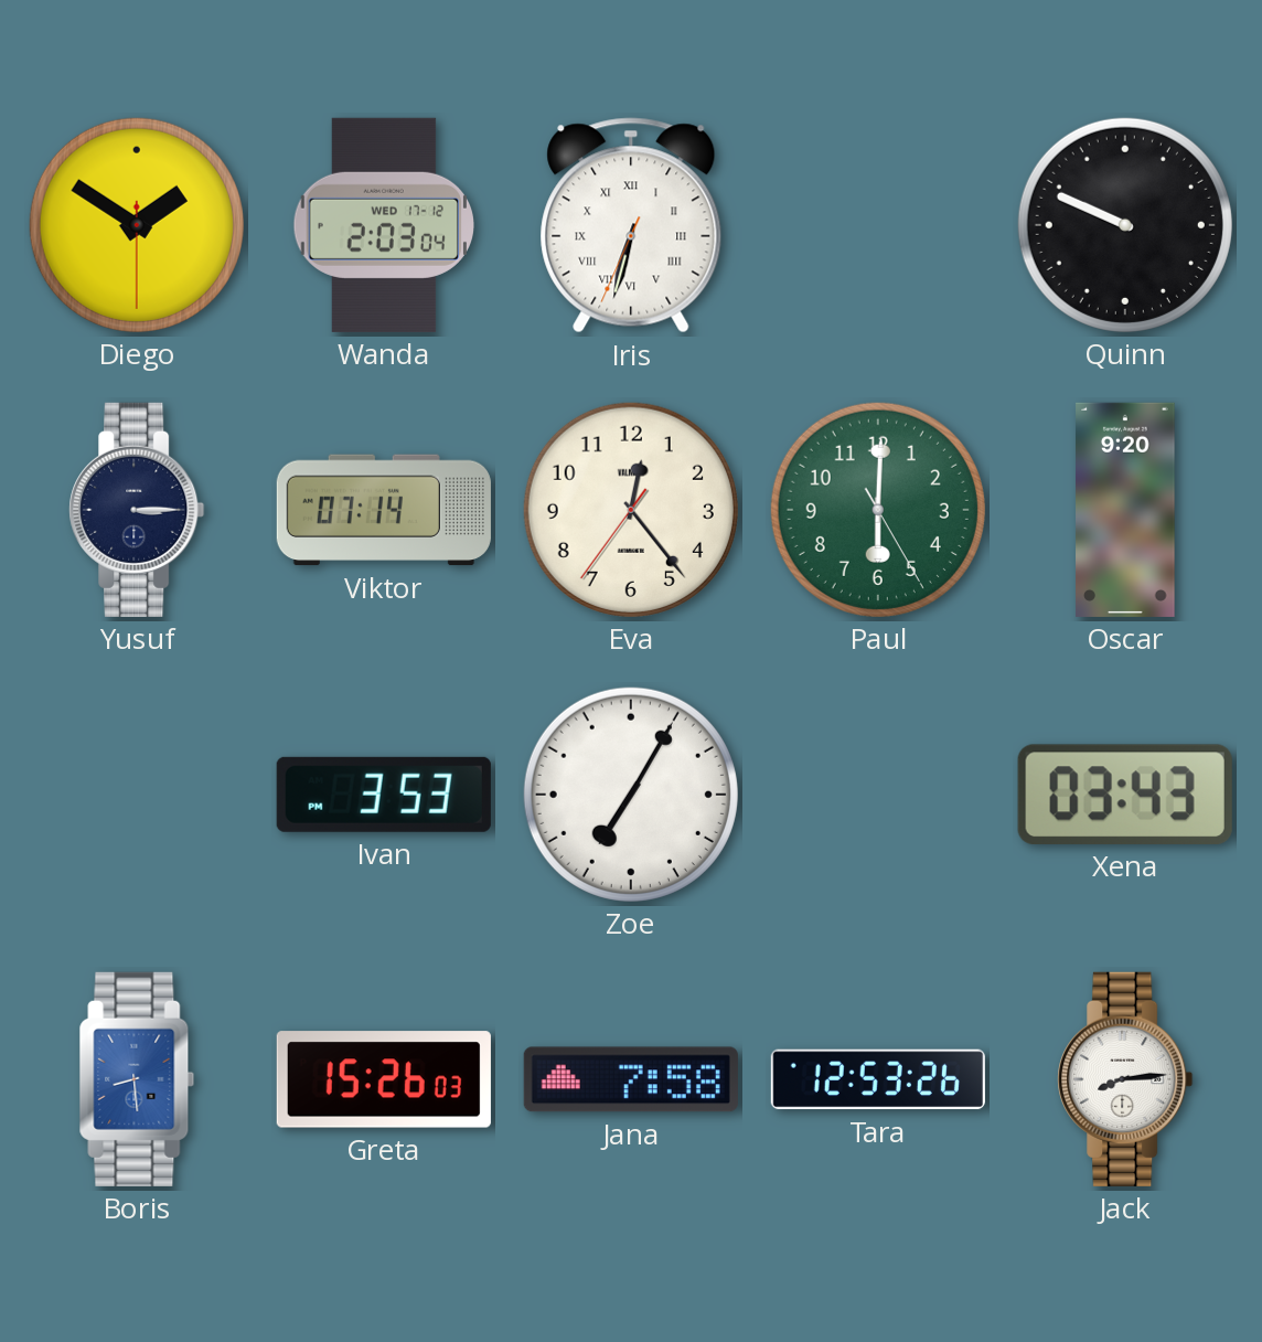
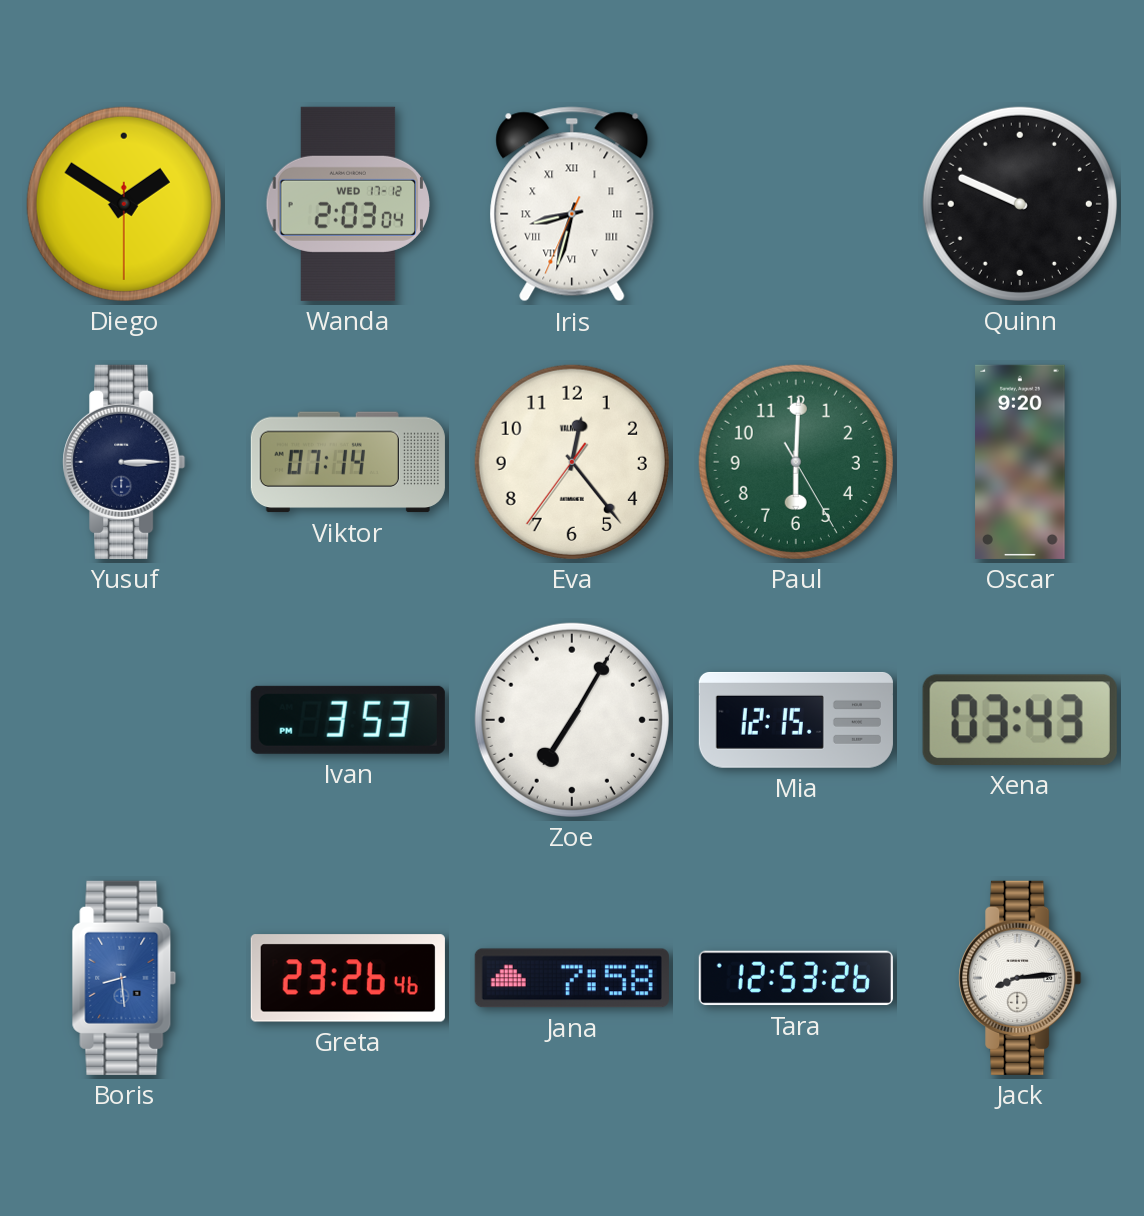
Iris: 6:32 -> 8:32
Mia: none -> 12:15
Greta: 15:26 -> 23:26
